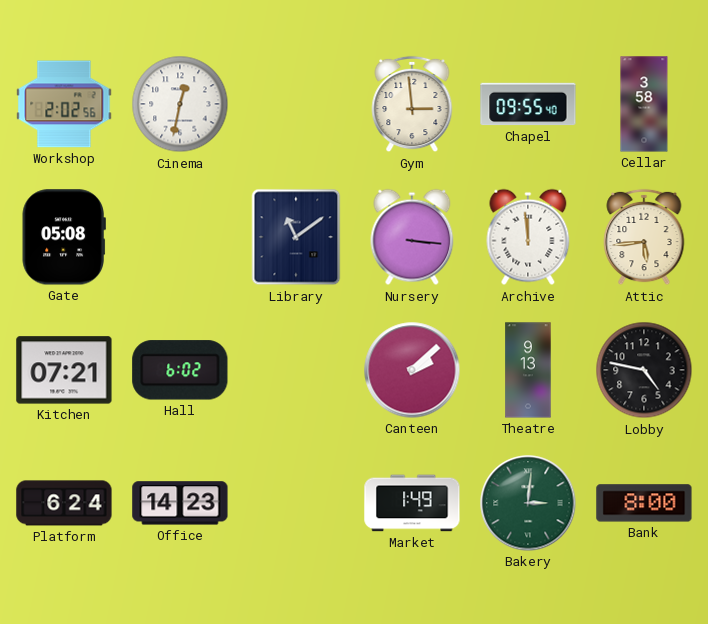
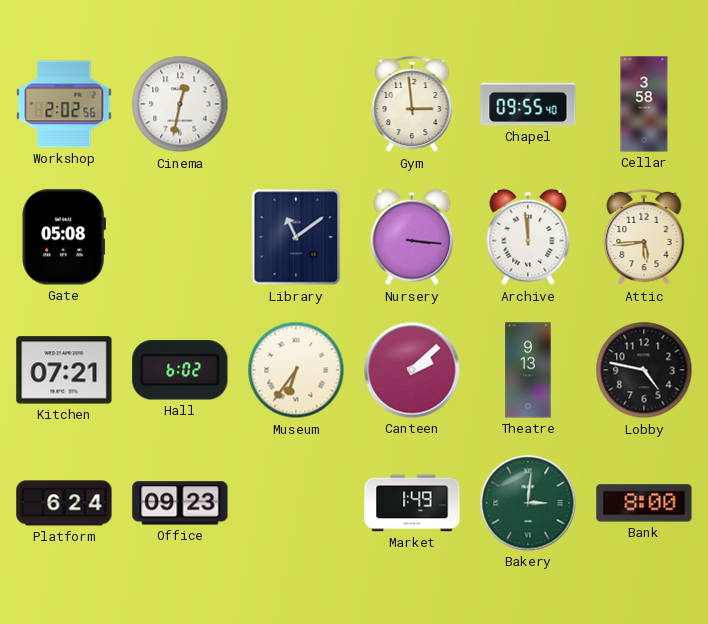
Museum: none -> 6:36
Office: 14:23 -> 09:23
